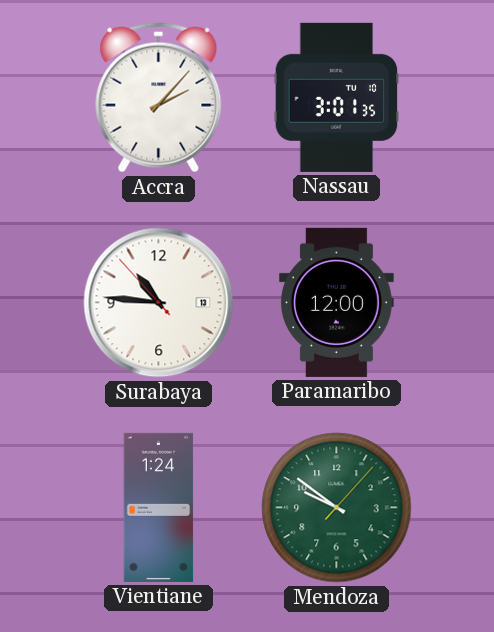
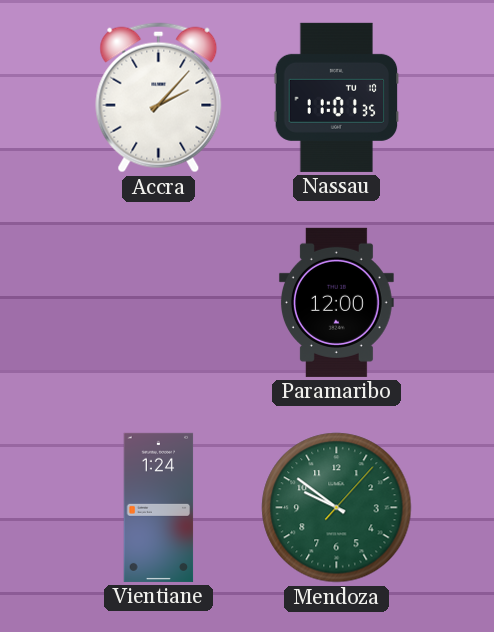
Nassau: 3:01 -> 11:01
Surabaya: 10:45 -> none
